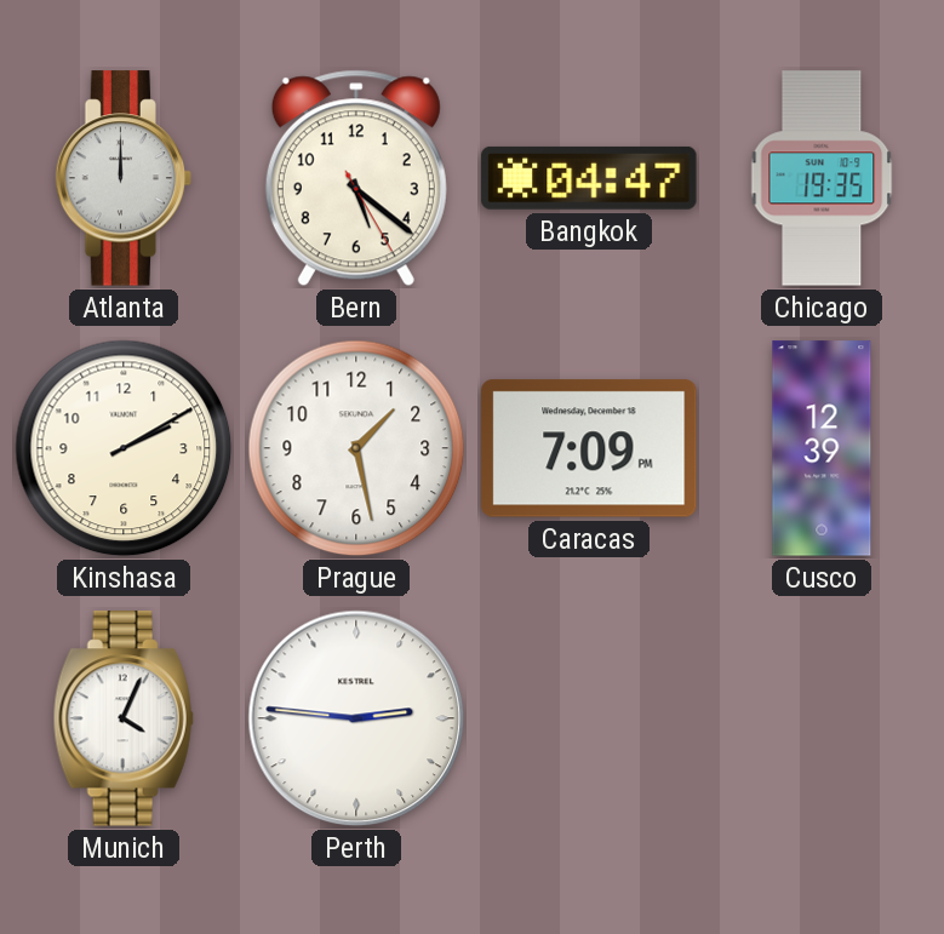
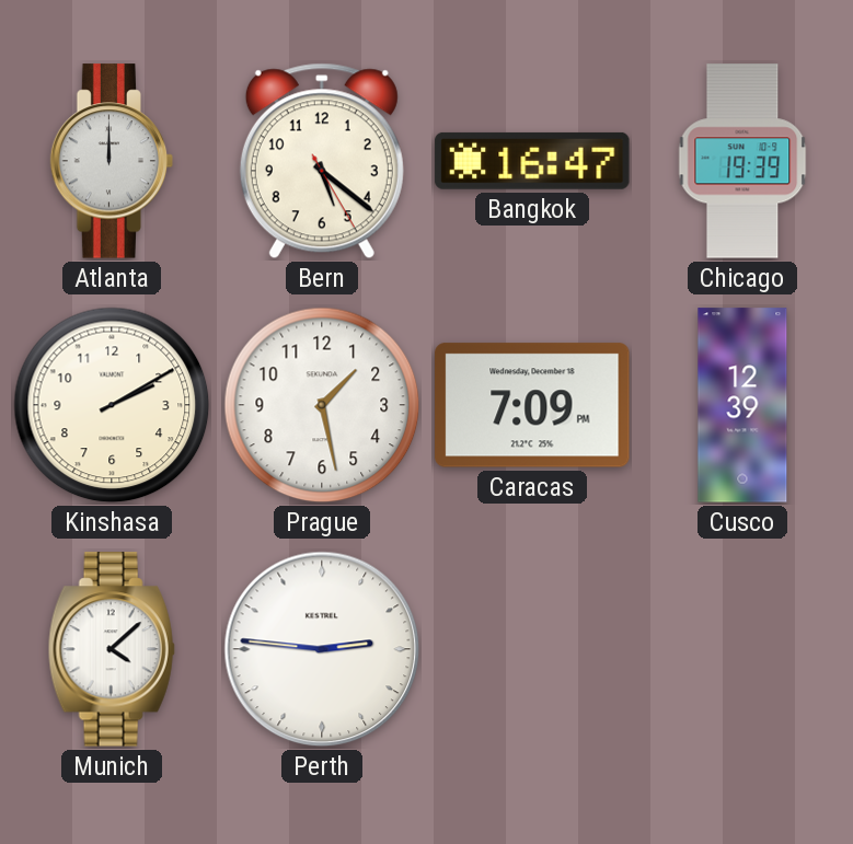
Bangkok: 04:47 -> 16:47
Chicago: 19:35 -> 19:39
Munich: 4:04 -> 4:08
